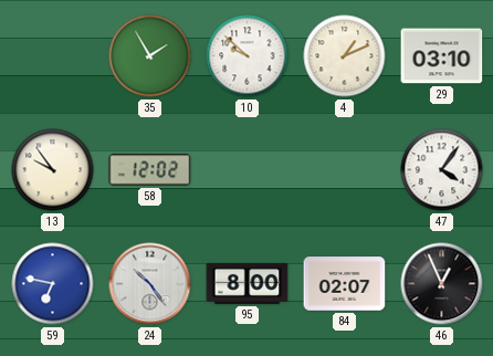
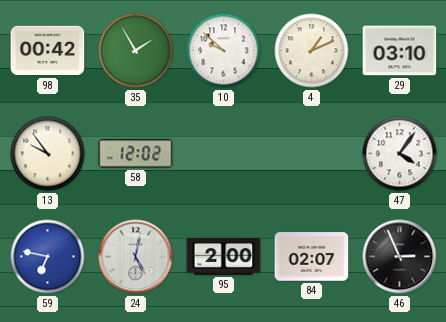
98: none -> 00:42
24: 10:24 -> 5:02
95: 8:00 -> 2:00
46: 12:56 -> 2:56
